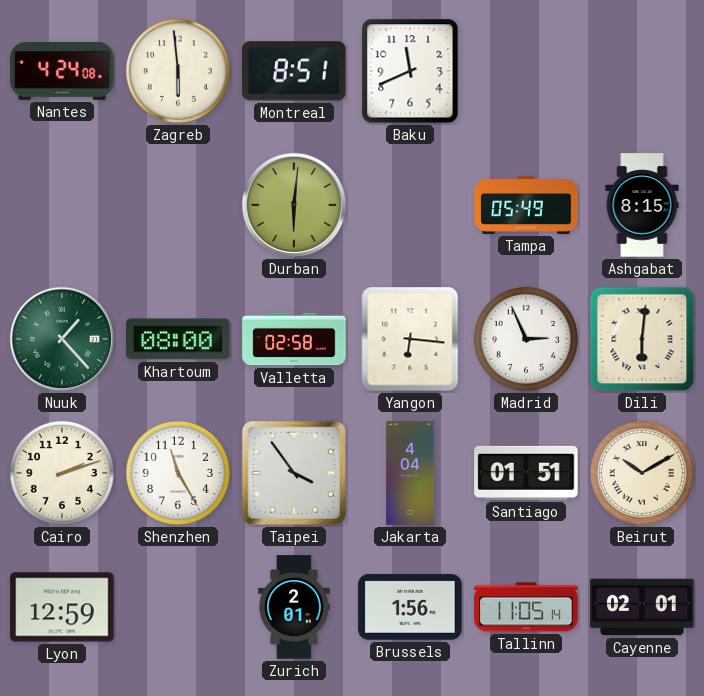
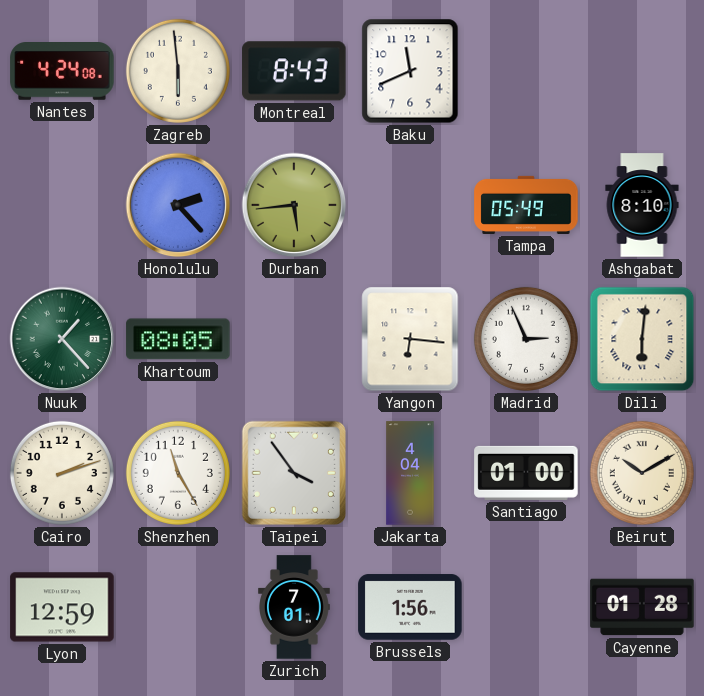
Montreal: 8:51 -> 8:43
Honolulu: none -> 2:23
Durban: 6:01 -> 5:44
Ashgabat: 8:15 -> 8:10
Khartoum: 08:00 -> 08:05
Valletta: 02:58 -> none
Santiago: 01:51 -> 01:00
Zurich: 2:01 -> 7:01
Tallinn: 11:05 -> none
Cayenne: 02:01 -> 01:28
